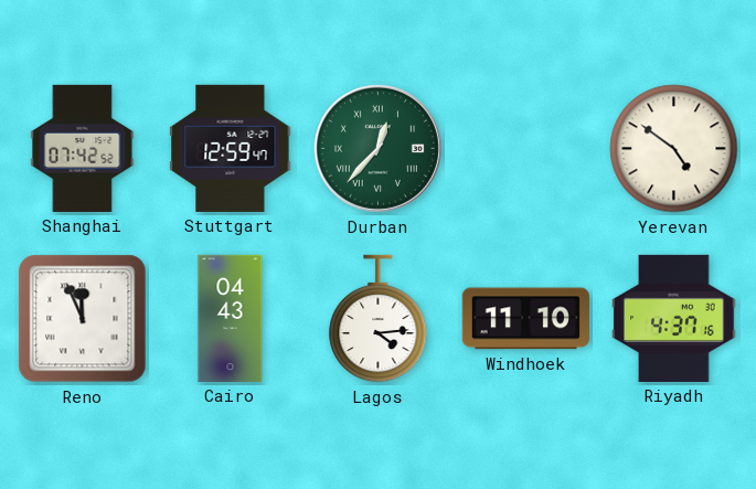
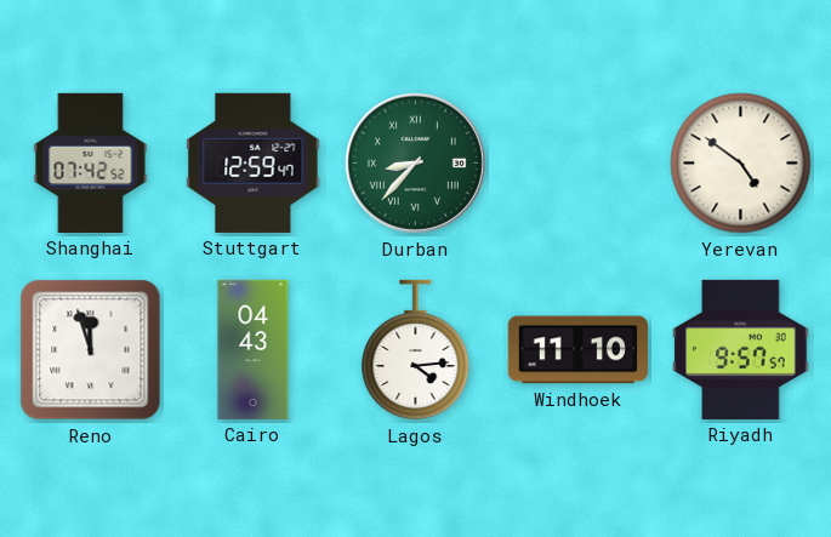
Durban: 12:37 -> 8:37
Reno: 11:56 -> 11:57
Riyadh: 4:37 -> 9:57
